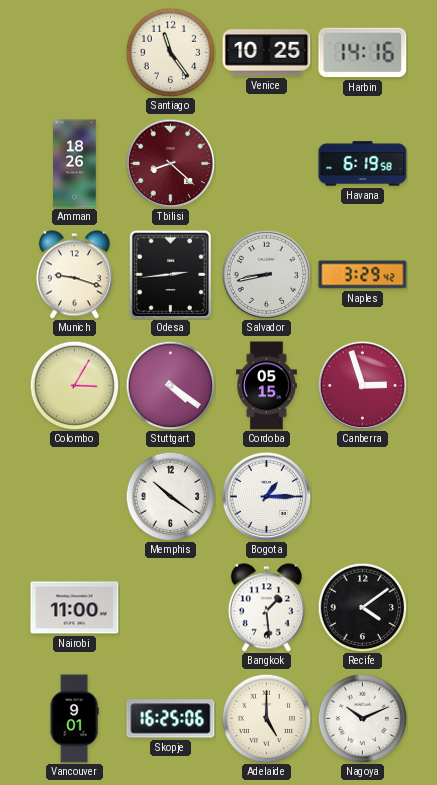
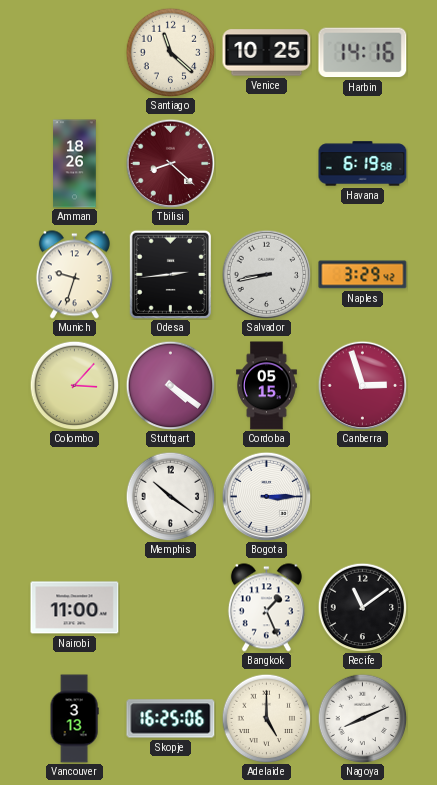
Santiago: 11:24 -> 11:22
Munich: 9:18 -> 9:33
Colombo: 3:05 -> 3:07
Bogota: 1:15 -> 3:15
Bangkok: 1:29 -> 1:26
Recife: 4:09 -> 11:09
Vancouver: 9:01 -> 3:13
Nagoya: 10:11 -> 8:11
